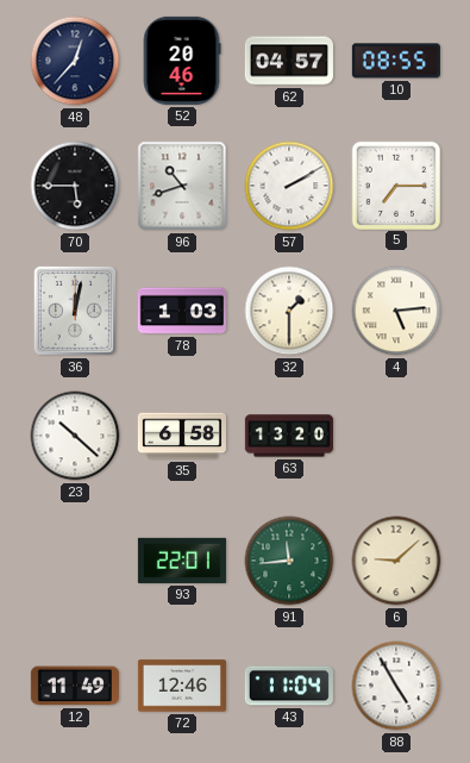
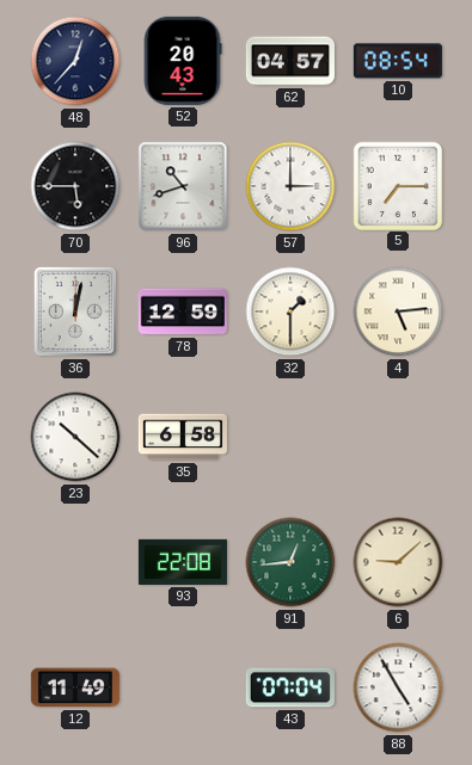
52: 20:46 -> 20:43
10: 08:55 -> 08:54
57: 2:10 -> 3:00
78: 1:03 -> 12:59
63: 13:20 -> none
93: 22:01 -> 22:08
91: 11:44 -> 12:44
72: 12:46 -> none
43: 11:04 -> 07:04
